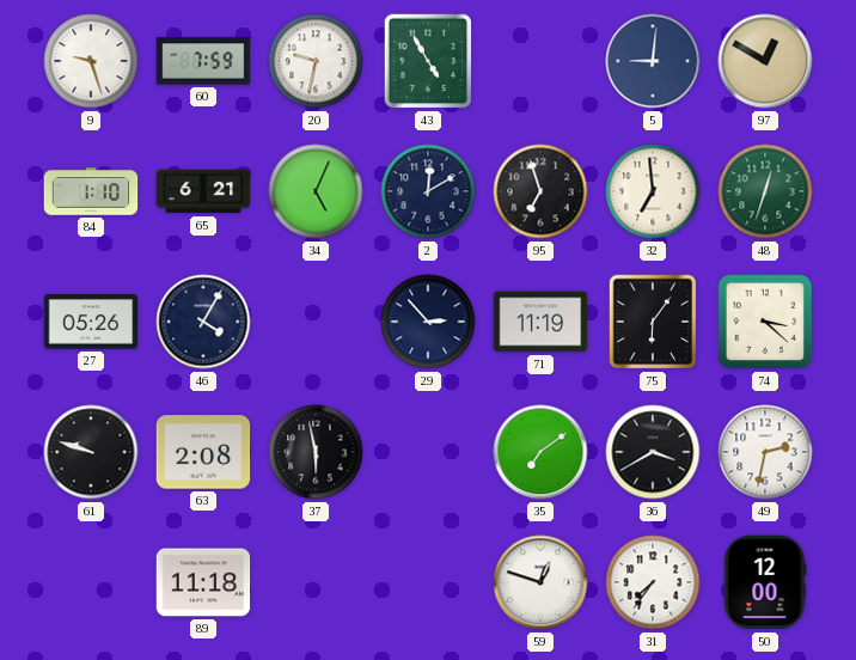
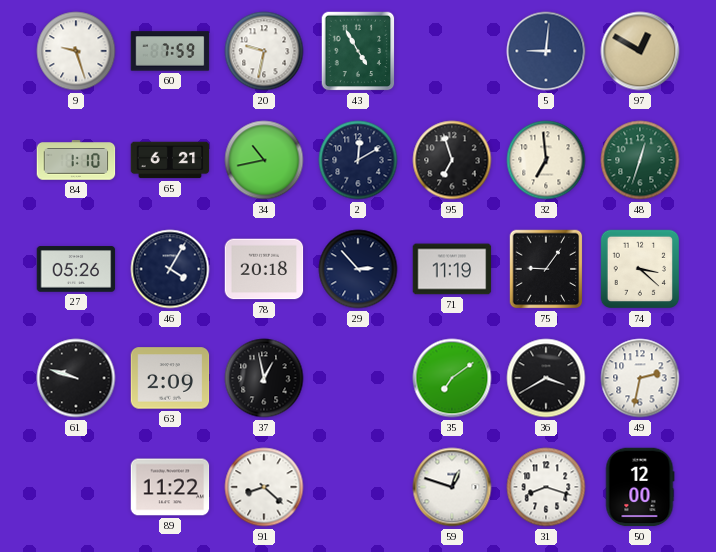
34: 5:04 -> 10:43
78: none -> 20:18
75: 6:06 -> 9:06
63: 2:08 -> 2:09
37: 5:58 -> 12:58
89: 11:18 -> 11:22
91: none -> 8:22
31: 7:36 -> 8:18
